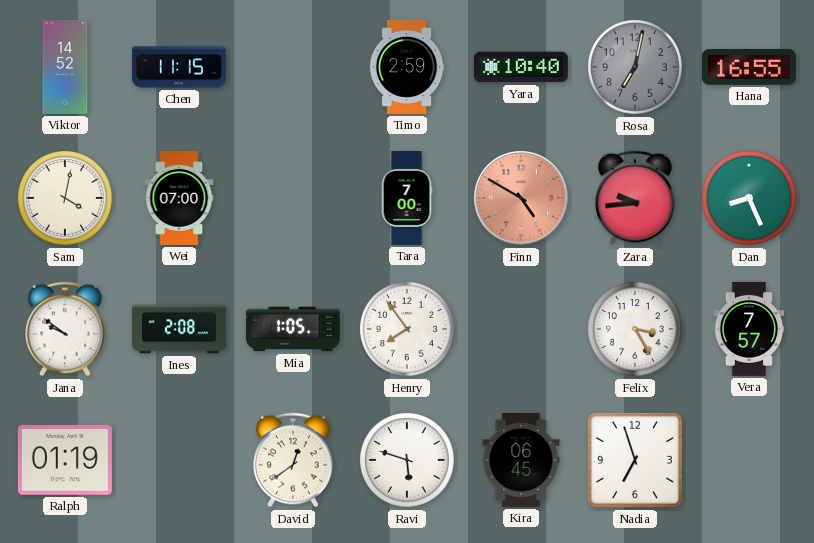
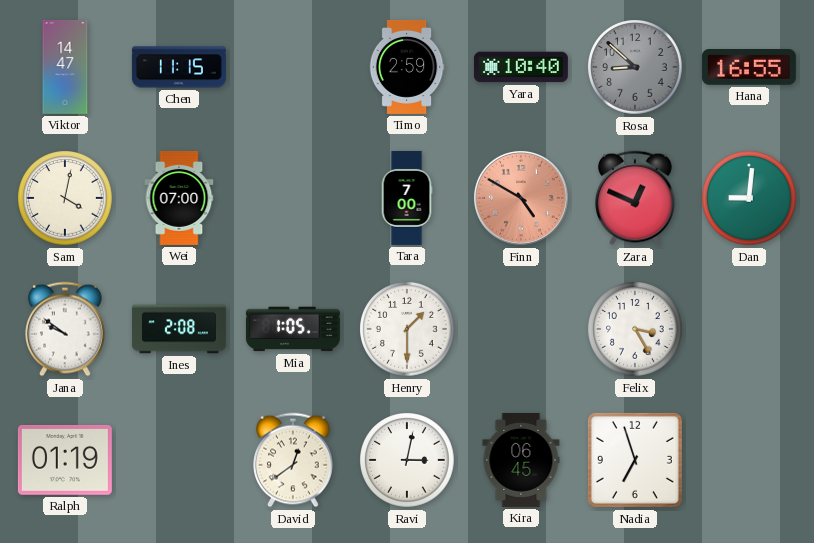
Viktor: 14:52 -> 14:47
Rosa: 7:02 -> 8:52
Zara: 9:44 -> 12:49
Dan: 8:26 -> 9:01
Henry: 7:54 -> 1:30
Vera: 7:57 -> none
Ravi: 5:48 -> 3:02
